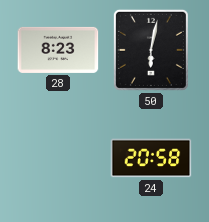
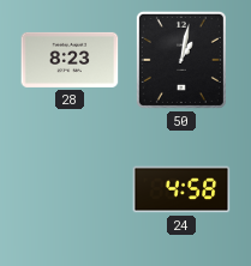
50: 6:02 -> 1:02
24: 20:58 -> 4:58
